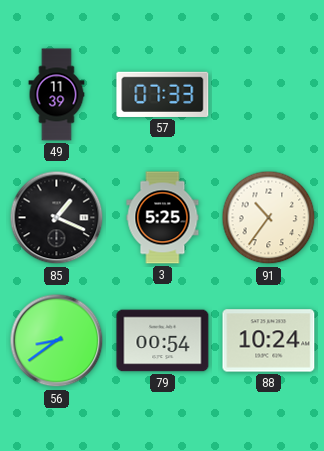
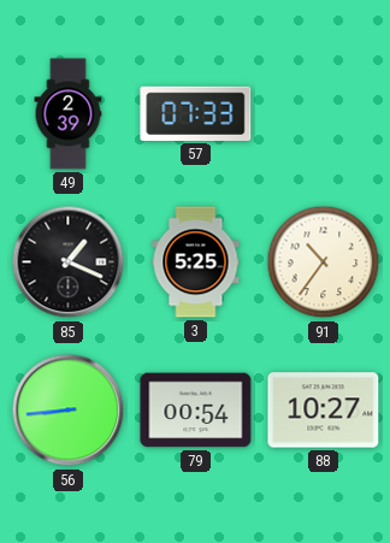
49: 11:39 -> 2:39
56: 8:39 -> 8:44
88: 10:24 -> 10:27
